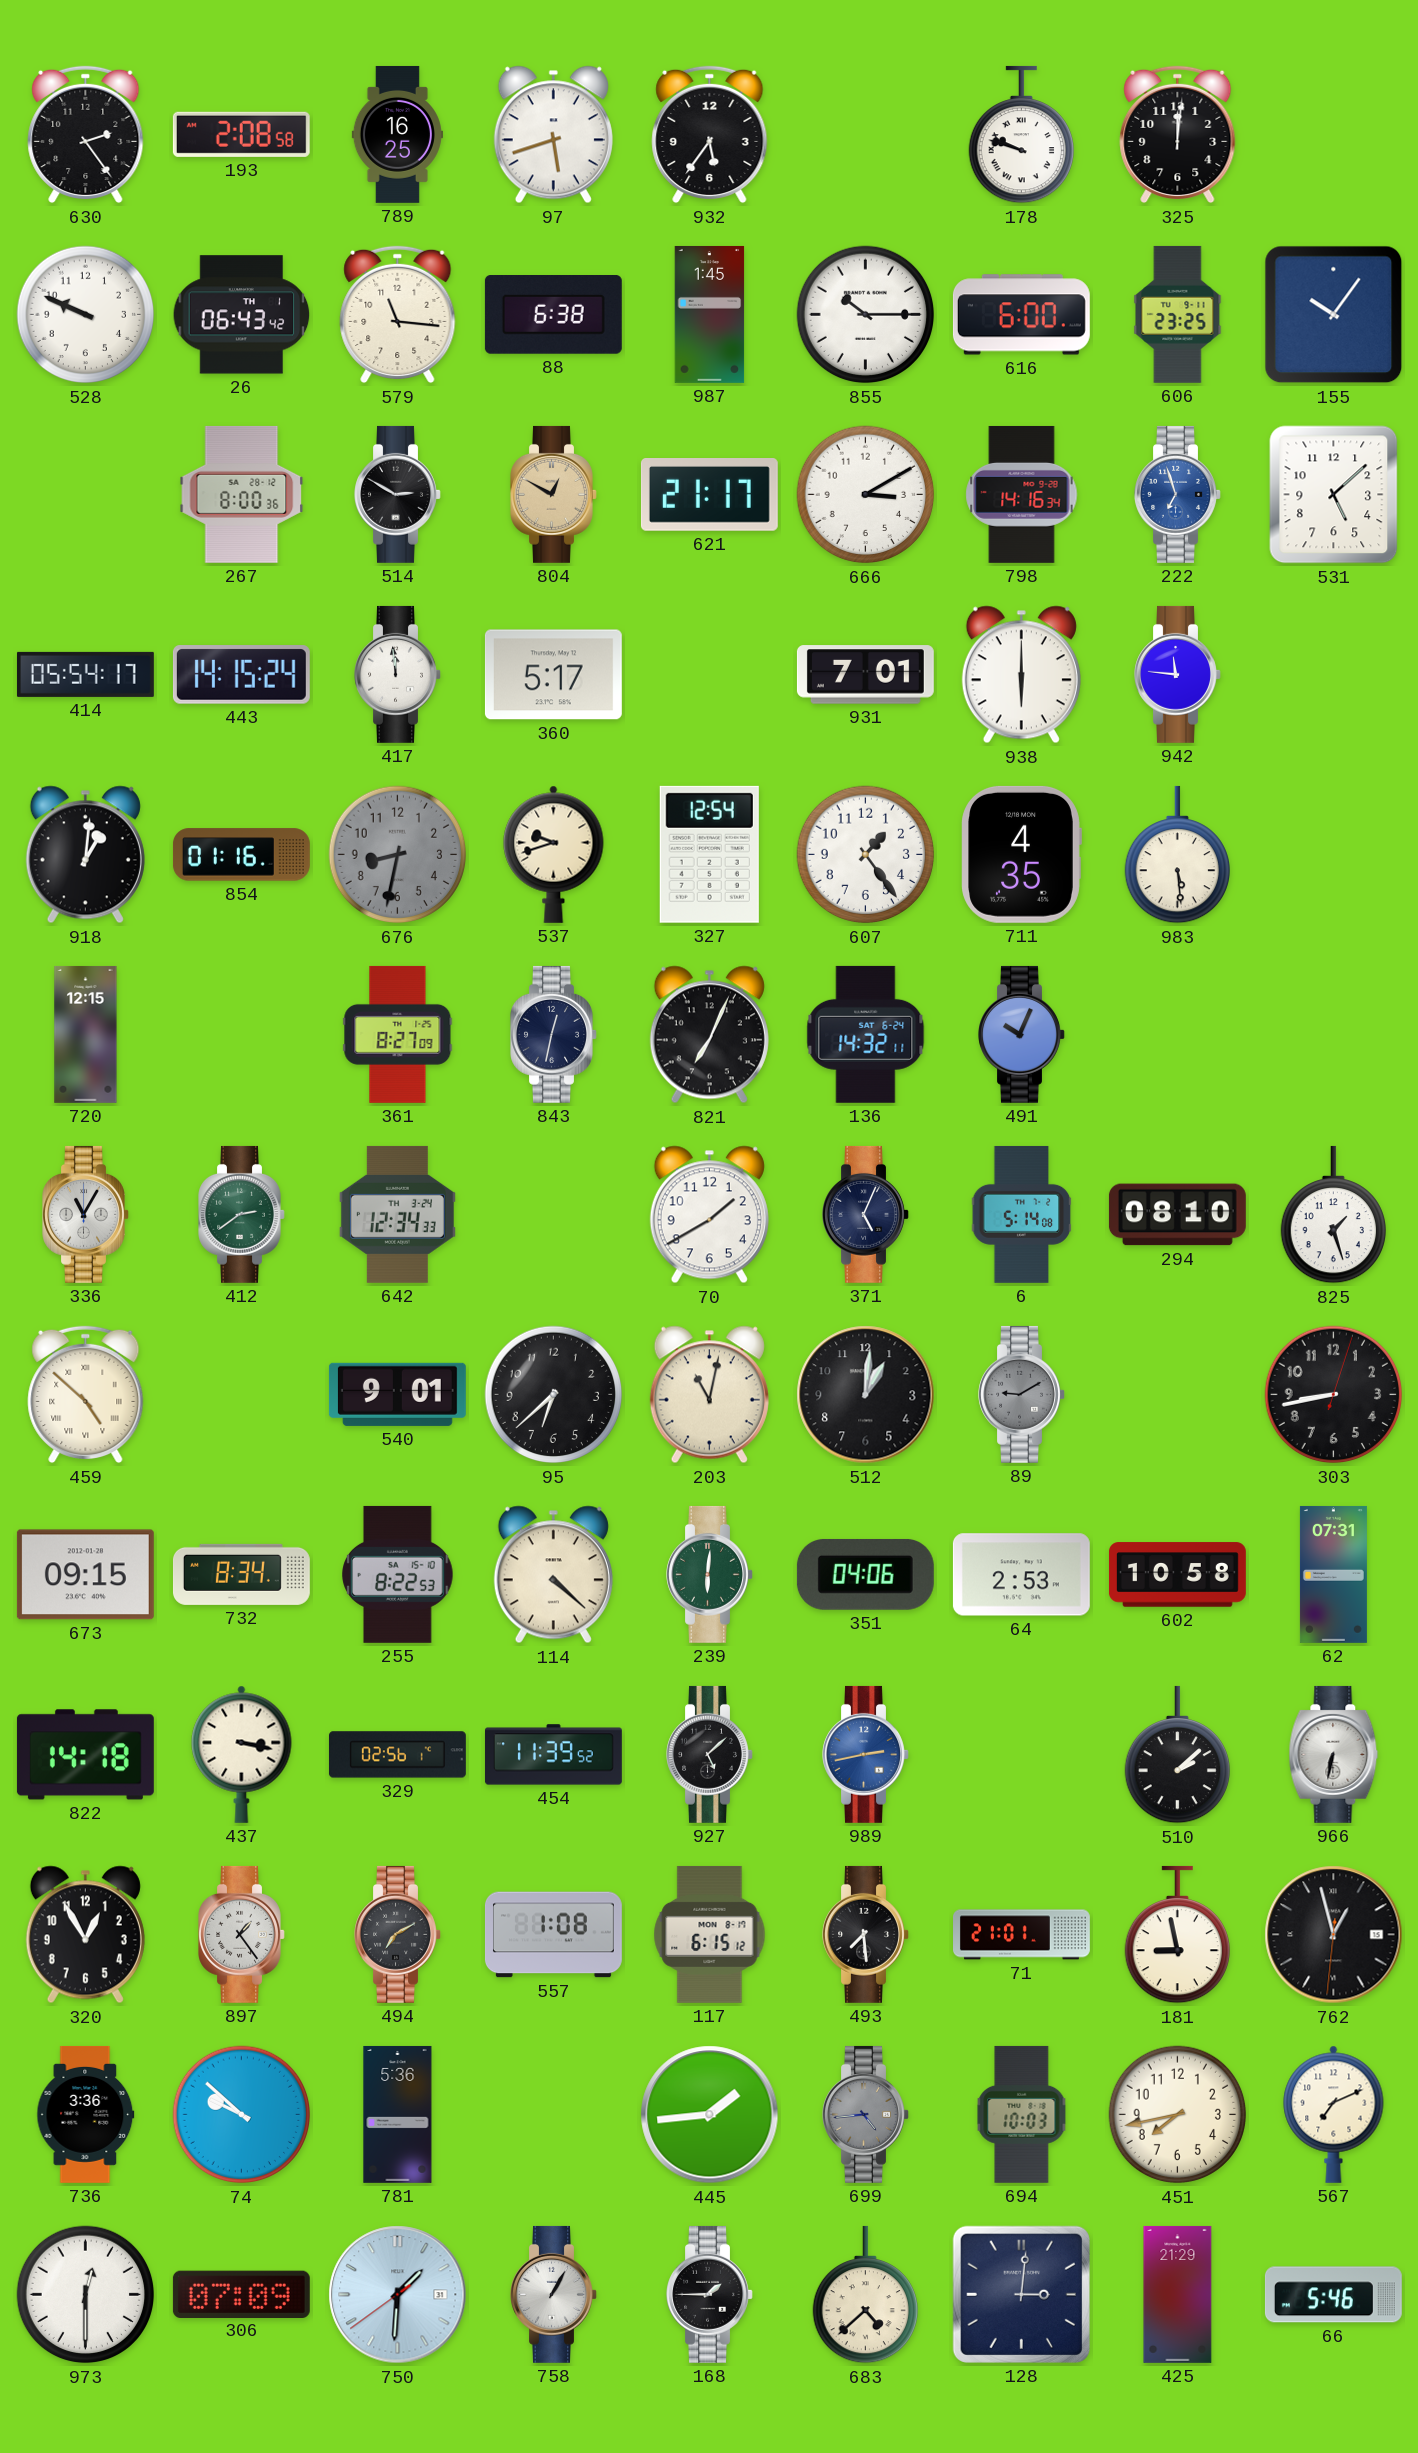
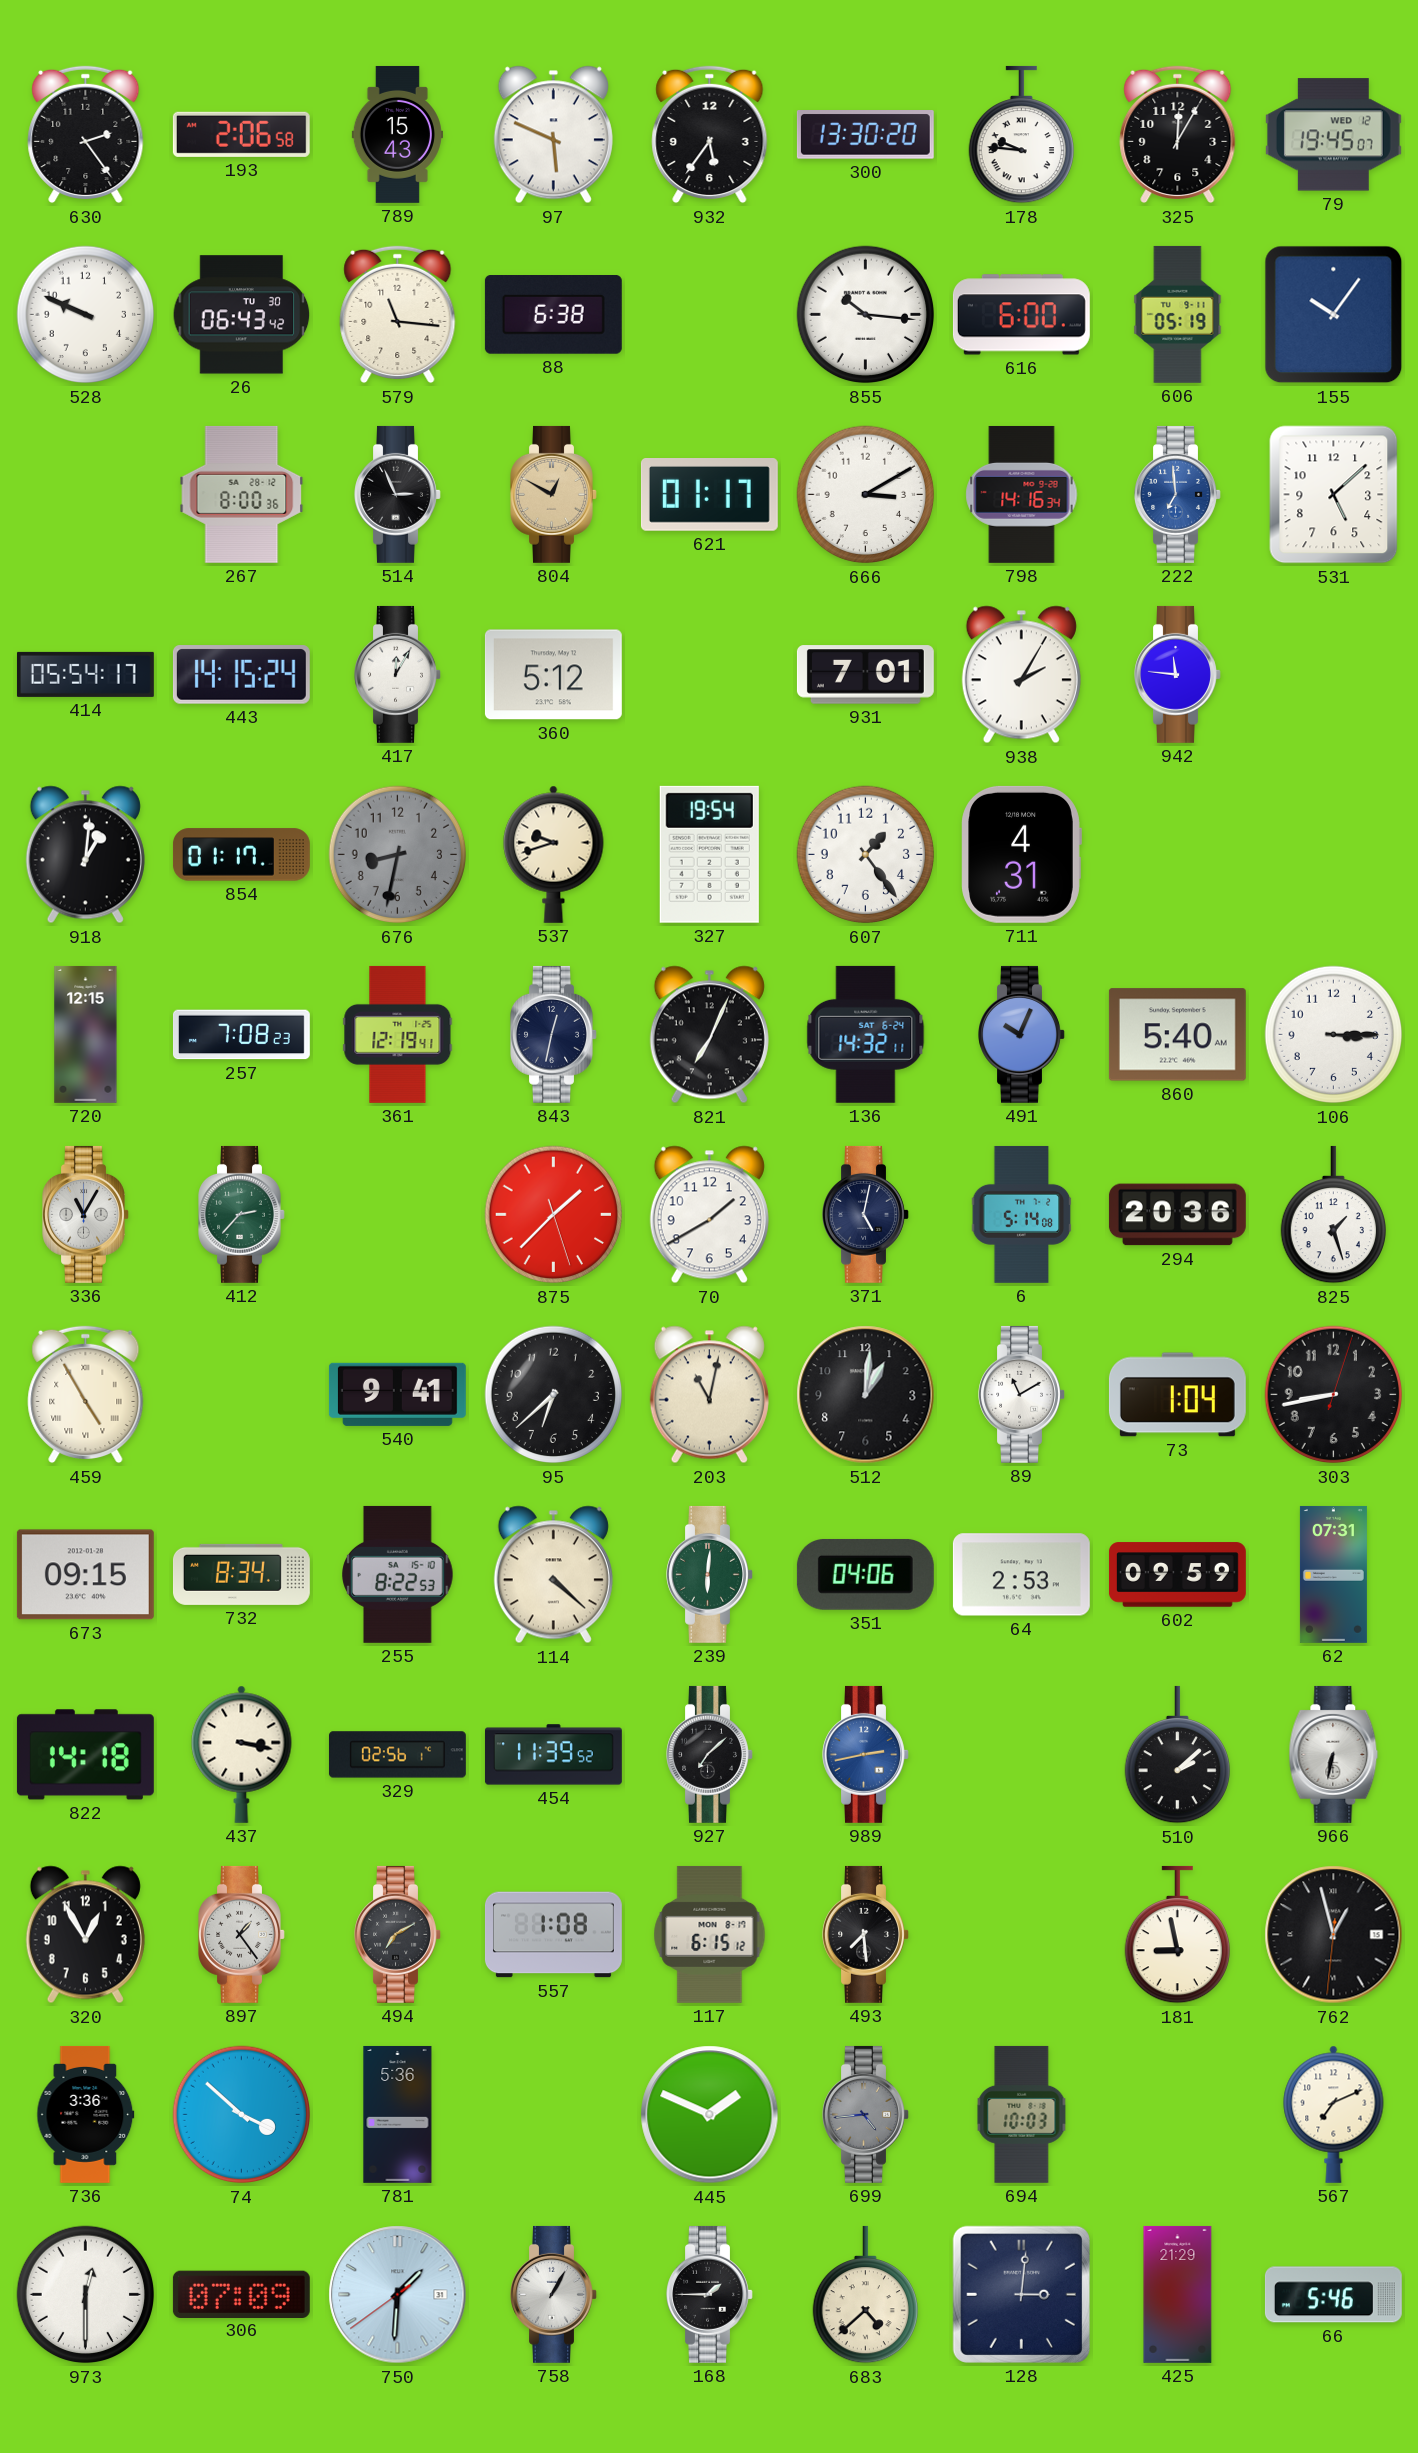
193: 2:08 -> 2:06
789: 16:25 -> 15:43
97: 5:42 -> 5:49
300: none -> 13:30
178: 9:48 -> 9:46
325: 12:01 -> 12:05
79: none -> 19:45
26 date: TH 1 -> TU 30
987: 1:45 -> none
855: 10:15 -> 10:16
606: 23:25 -> 05:19
514: 2:50 -> 2:56
621: 21:17 -> 01:17
222: 6:57 -> 6:59
417: 11:59 -> 12:05
360: 5:17 -> 5:12
938: 6:00 -> 2:05
854: 01:16 -> 01:17
327: 12:54 -> 19:54
711: 4:35 -> 4:31
983: 5:29 -> none
257: none -> 7:08
361: 8:27 -> 12:19
860: none -> 5:40
106: none -> 3:15
412: 2:39 -> 2:37
642: 12:34 -> none
875: none -> 1:37
371: 5:04 -> 5:02
294: 08:10 -> 20:36
459: 4:52 -> 4:55
540: 9:01 -> 9:41
89: 9:10 -> 11:10
89 dial: grey -> white
73: none -> 1:04
602: 10:58 -> 09:59
927: 5:08 -> 7:08
71: 21:01 -> none
74: 9:52 -> 3:52
445: 1:44 -> 1:49
451: 7:43 -> none
